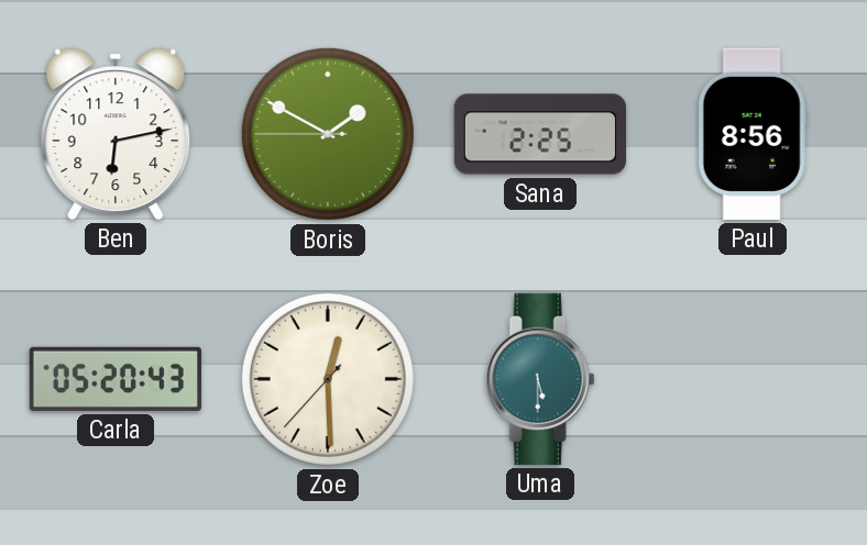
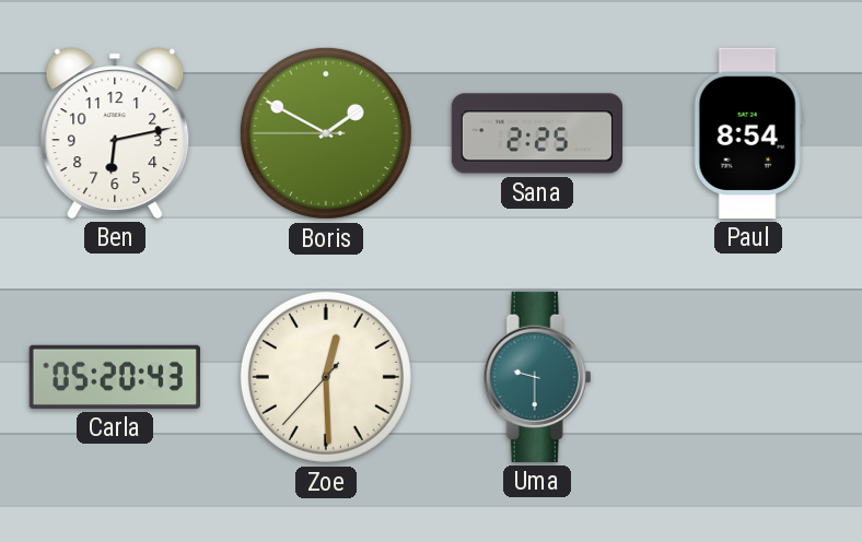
Paul: 8:56 -> 8:54
Uma: 5:30 -> 9:30
